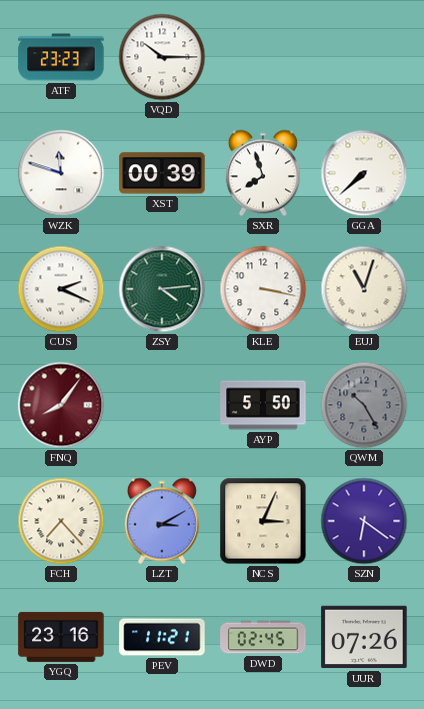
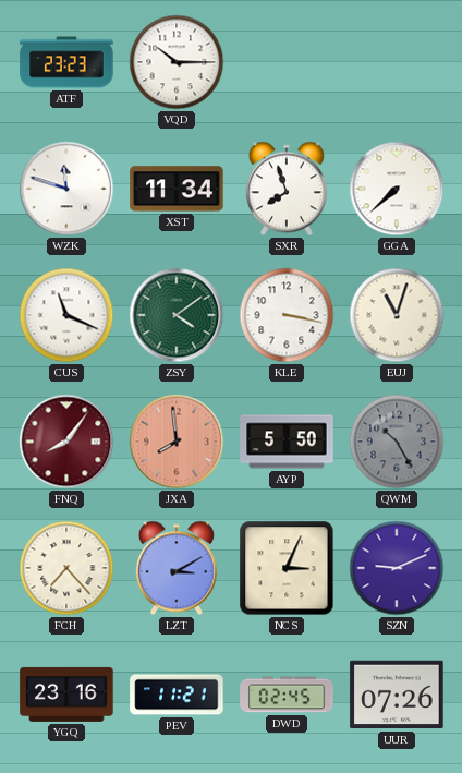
XST: 00:39 -> 11:34
CUS: 2:19 -> 11:19
ZSY: 4:14 -> 4:09
JXA: none -> 7:59
SZN: 6:21 -> 9:11
